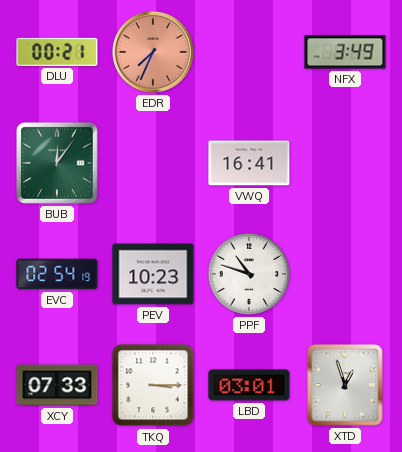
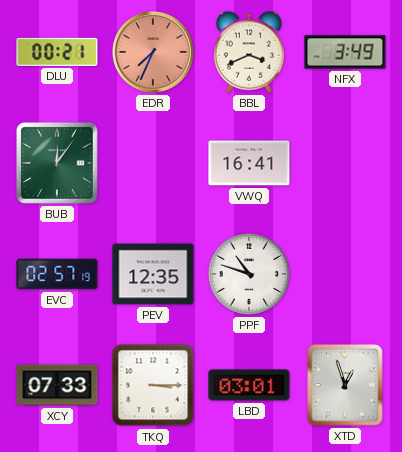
BBL: none -> 3:41
EVC: 02:54 -> 02:57
PEV: 10:23 -> 12:35
